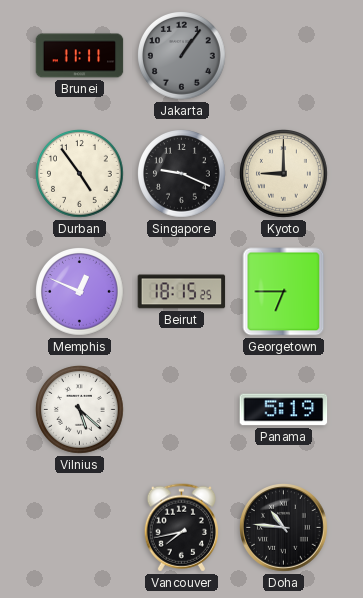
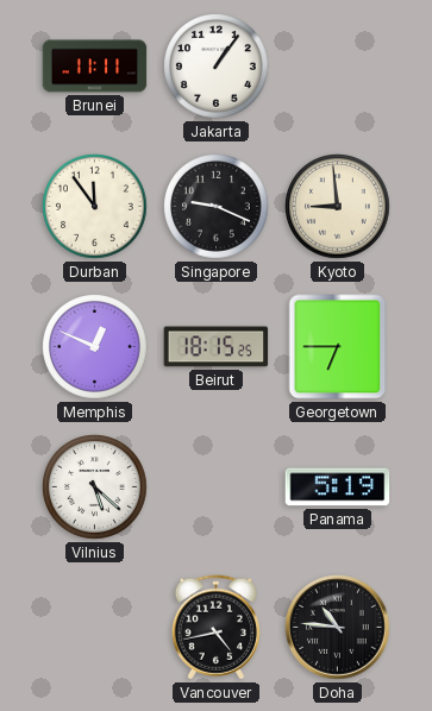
Jakarta dial: grey -> white
Durban: 4:54 -> 11:54
Kyoto: 9:00 -> 8:59
Vancouver: 7:43 -> 4:43
